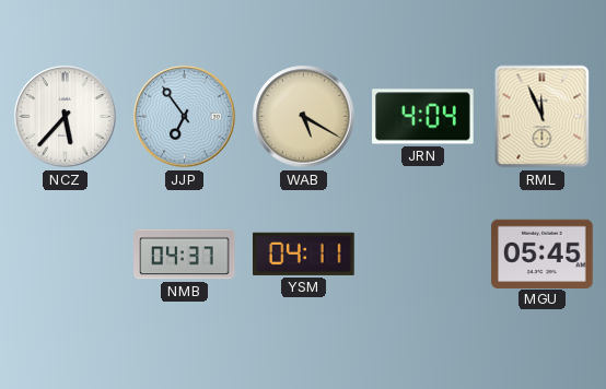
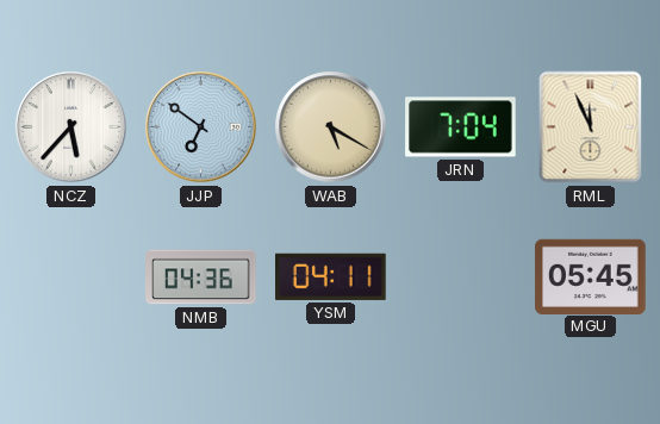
JJP: 6:54 -> 6:51
JRN: 4:04 -> 7:04
NMB: 04:37 -> 04:36
